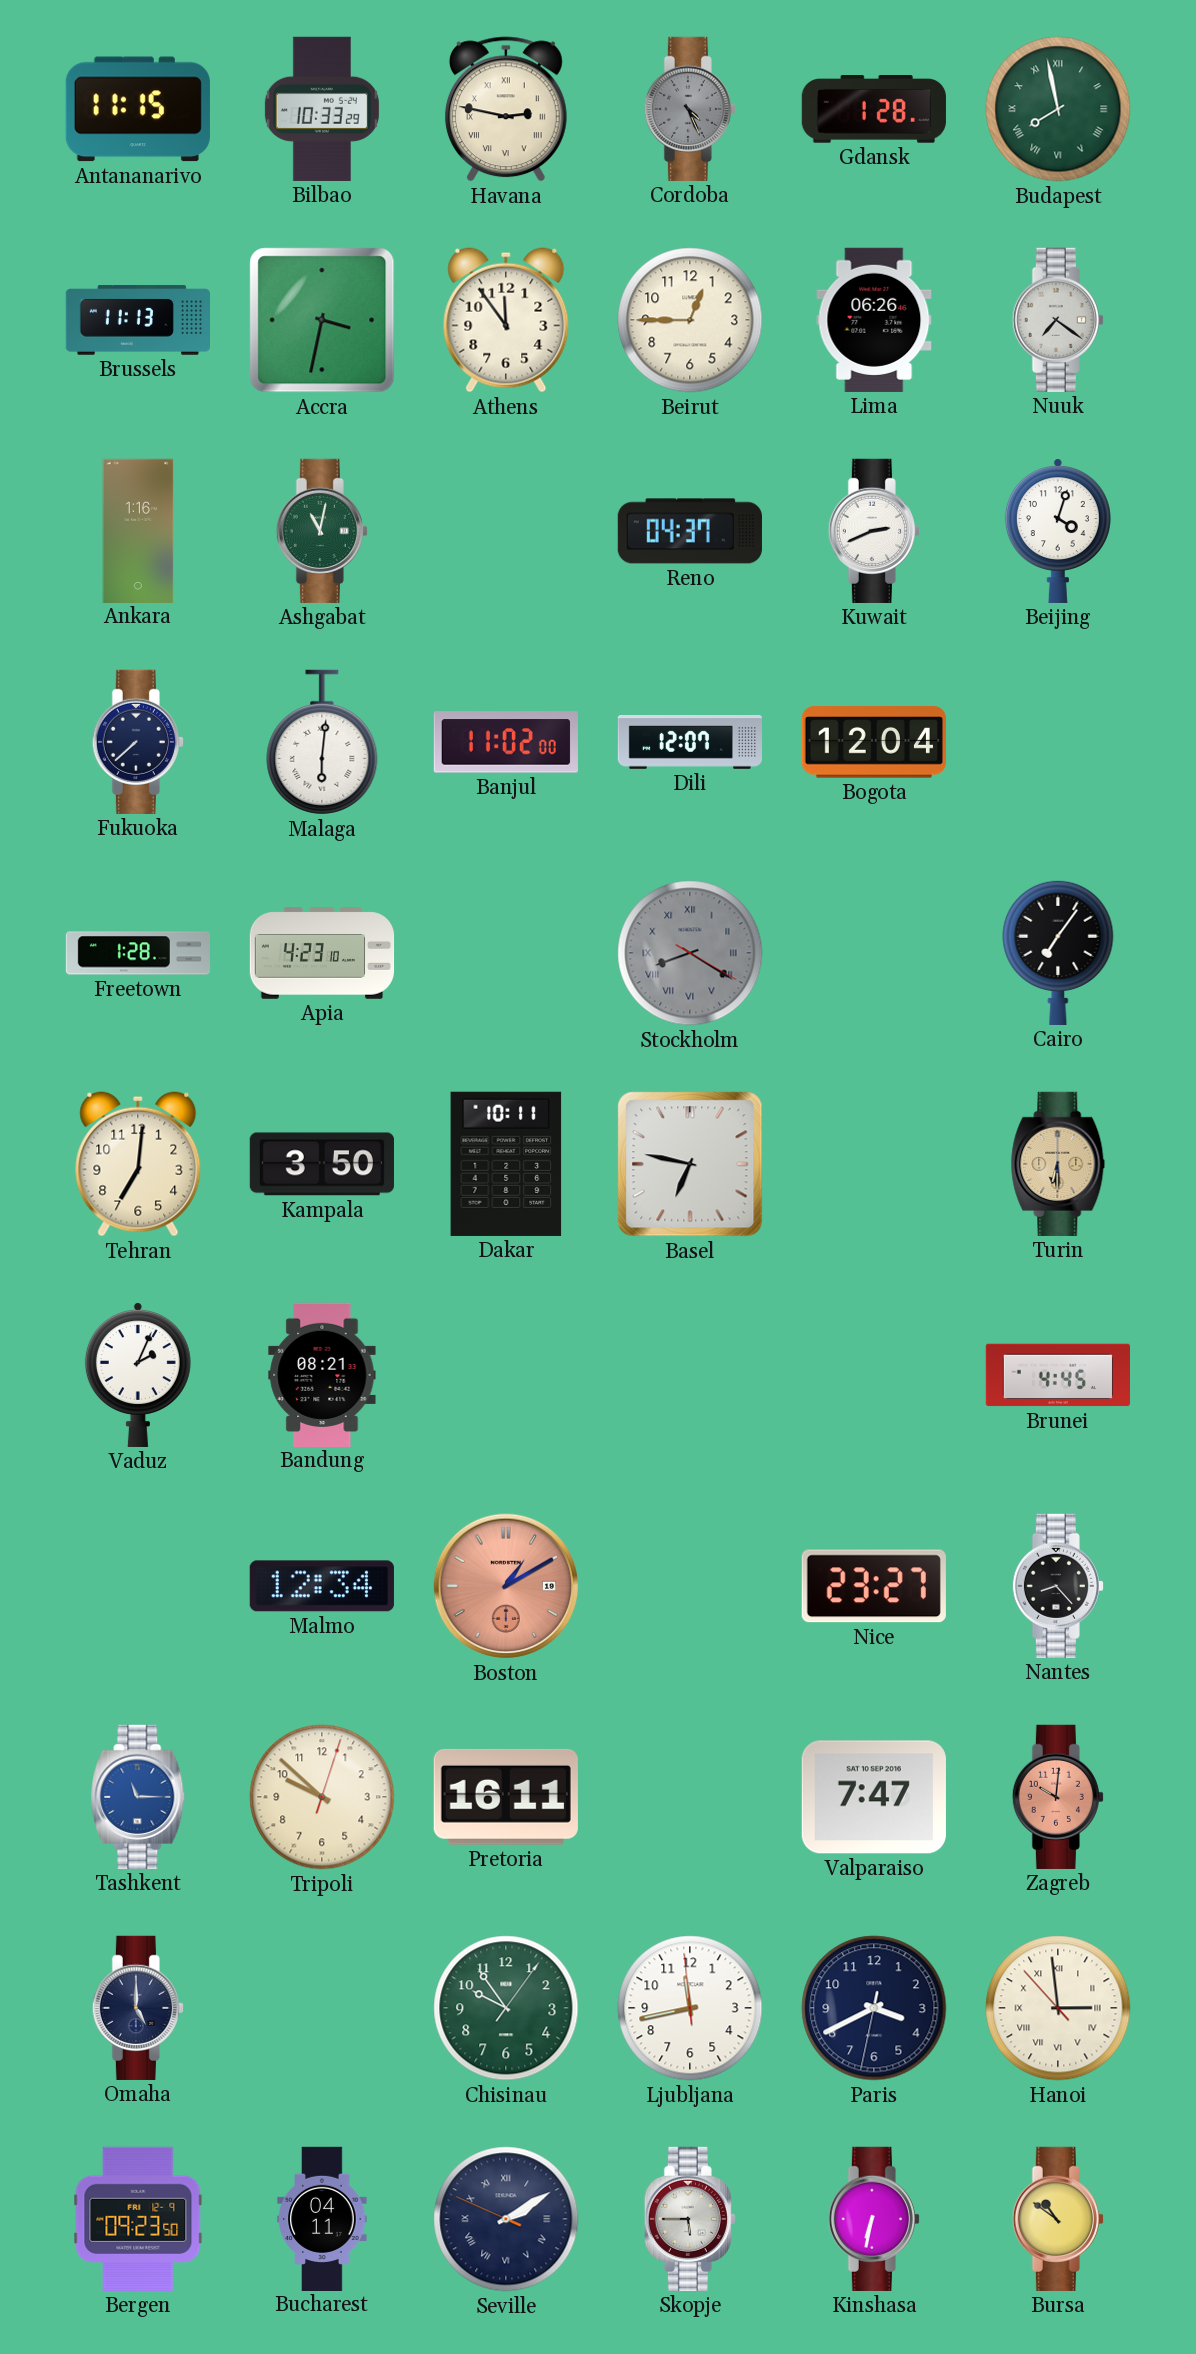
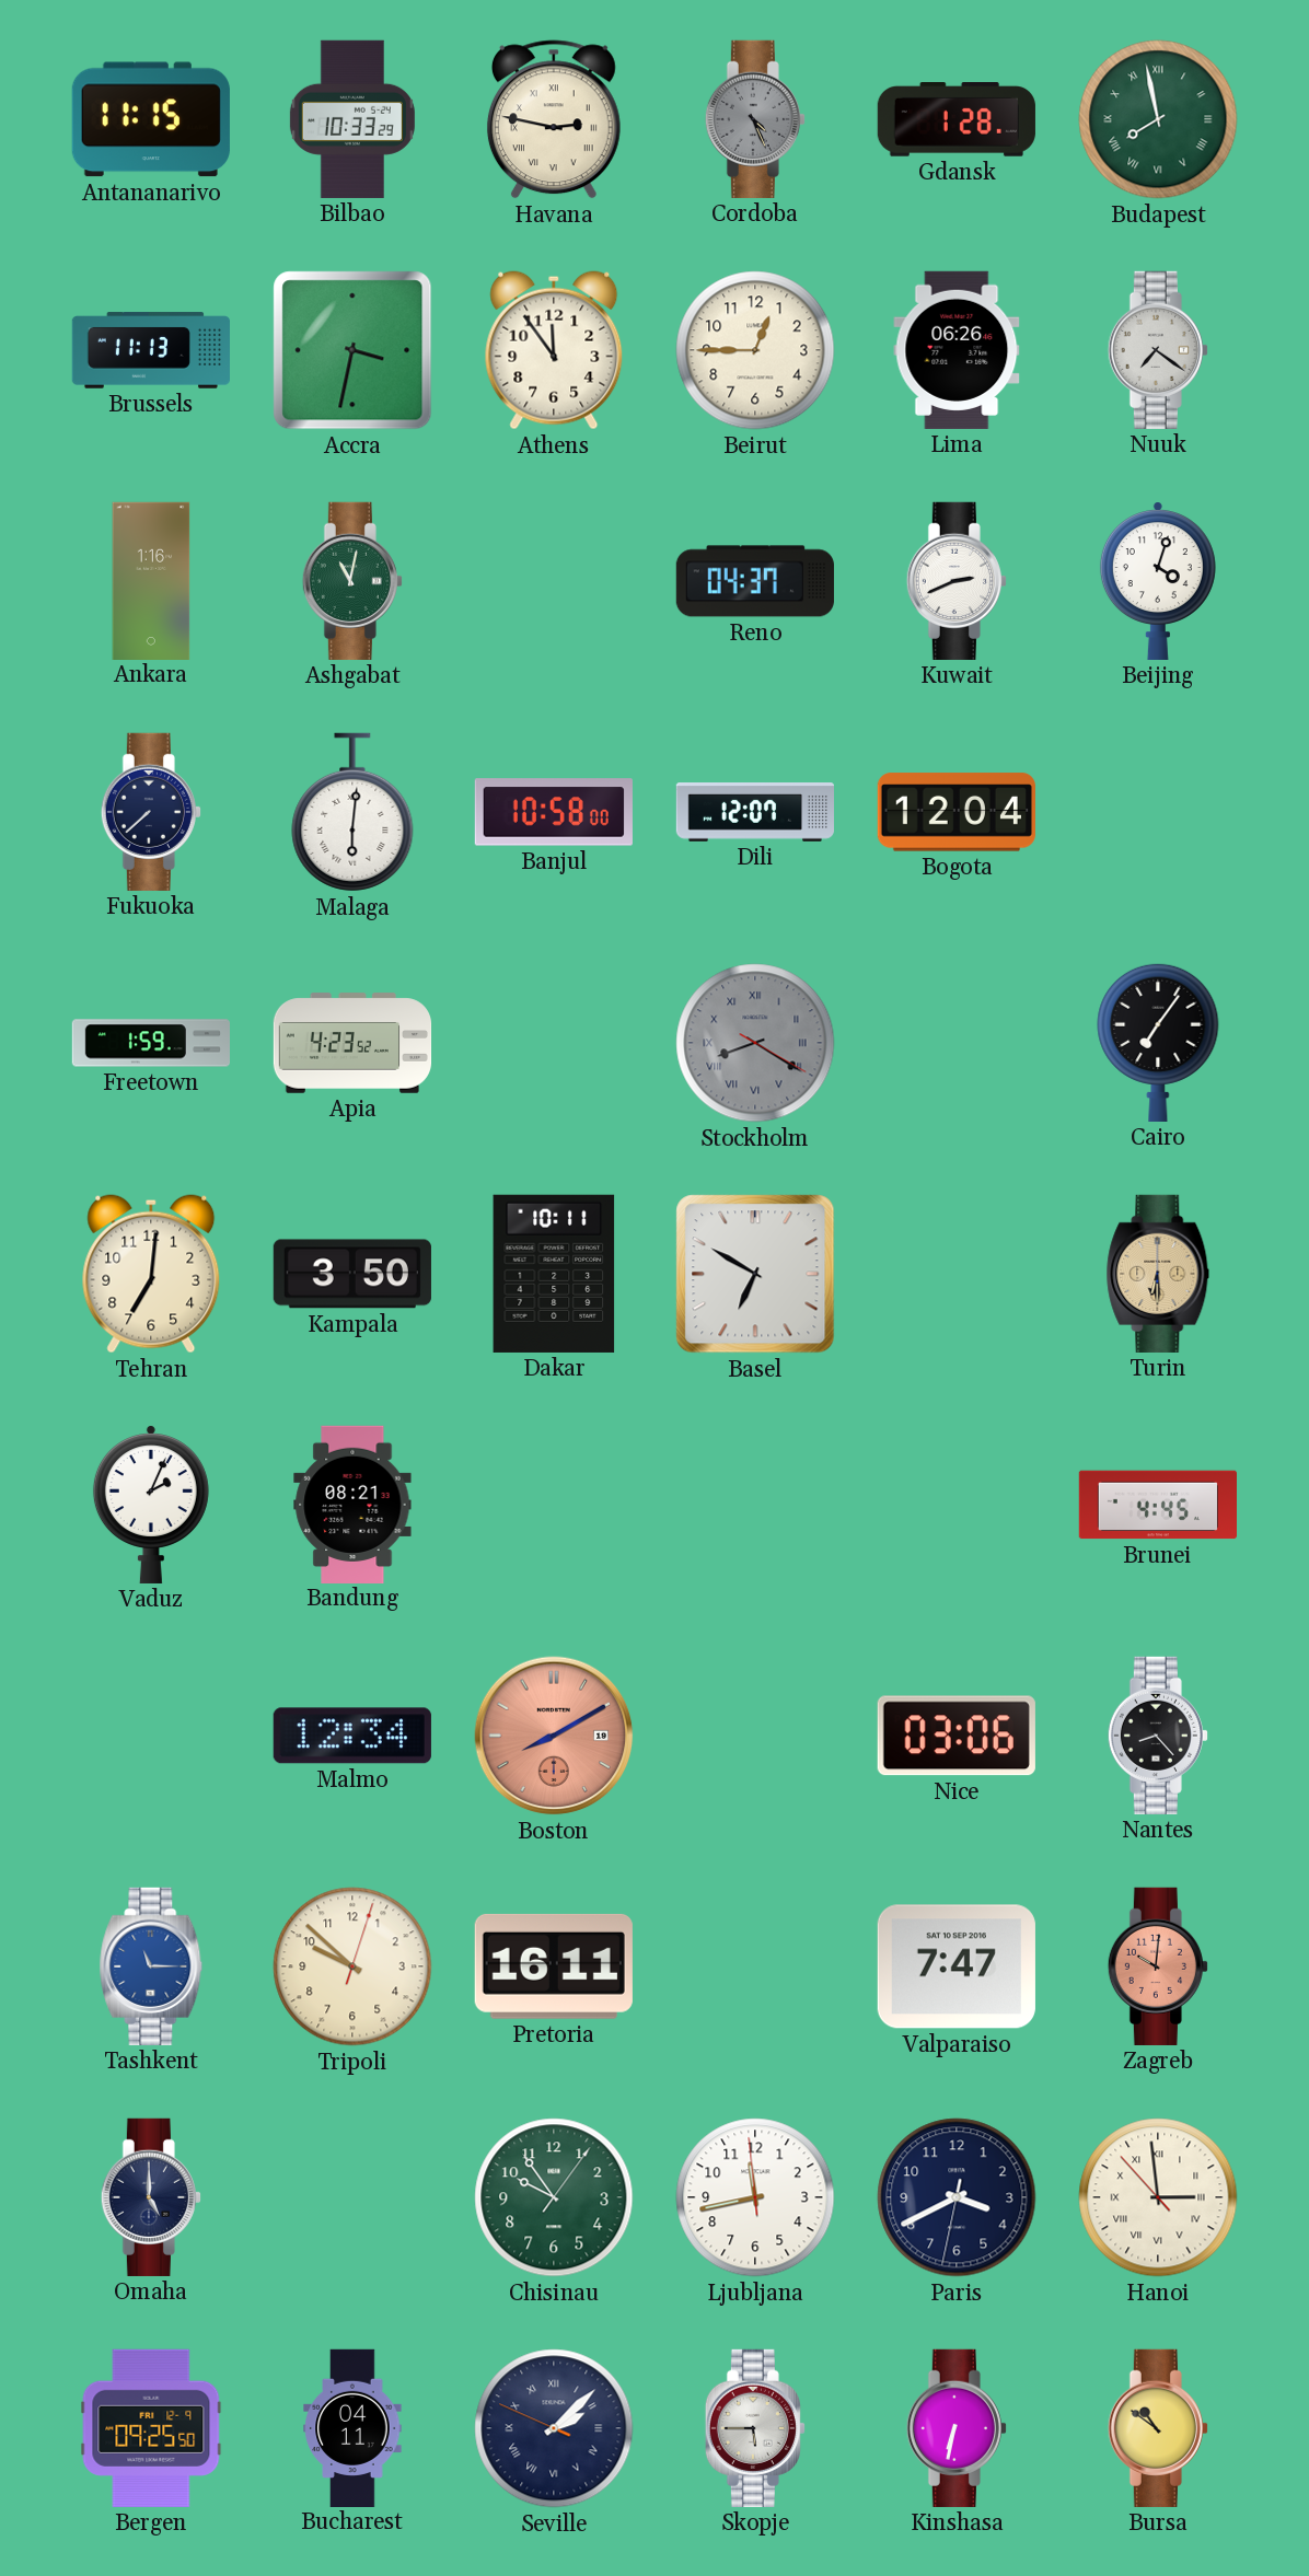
Banjul: 11:02 -> 10:58
Freetown: 1:28 -> 1:59
Apia: 4:23:10 -> 4:23:52
Basel: 6:47 -> 6:50
Boston: 1:10 -> 8:10
Nice: 23:27 -> 03:06
Bergen: 09:23 -> 09:25
Seville: 2:09 -> 2:07
